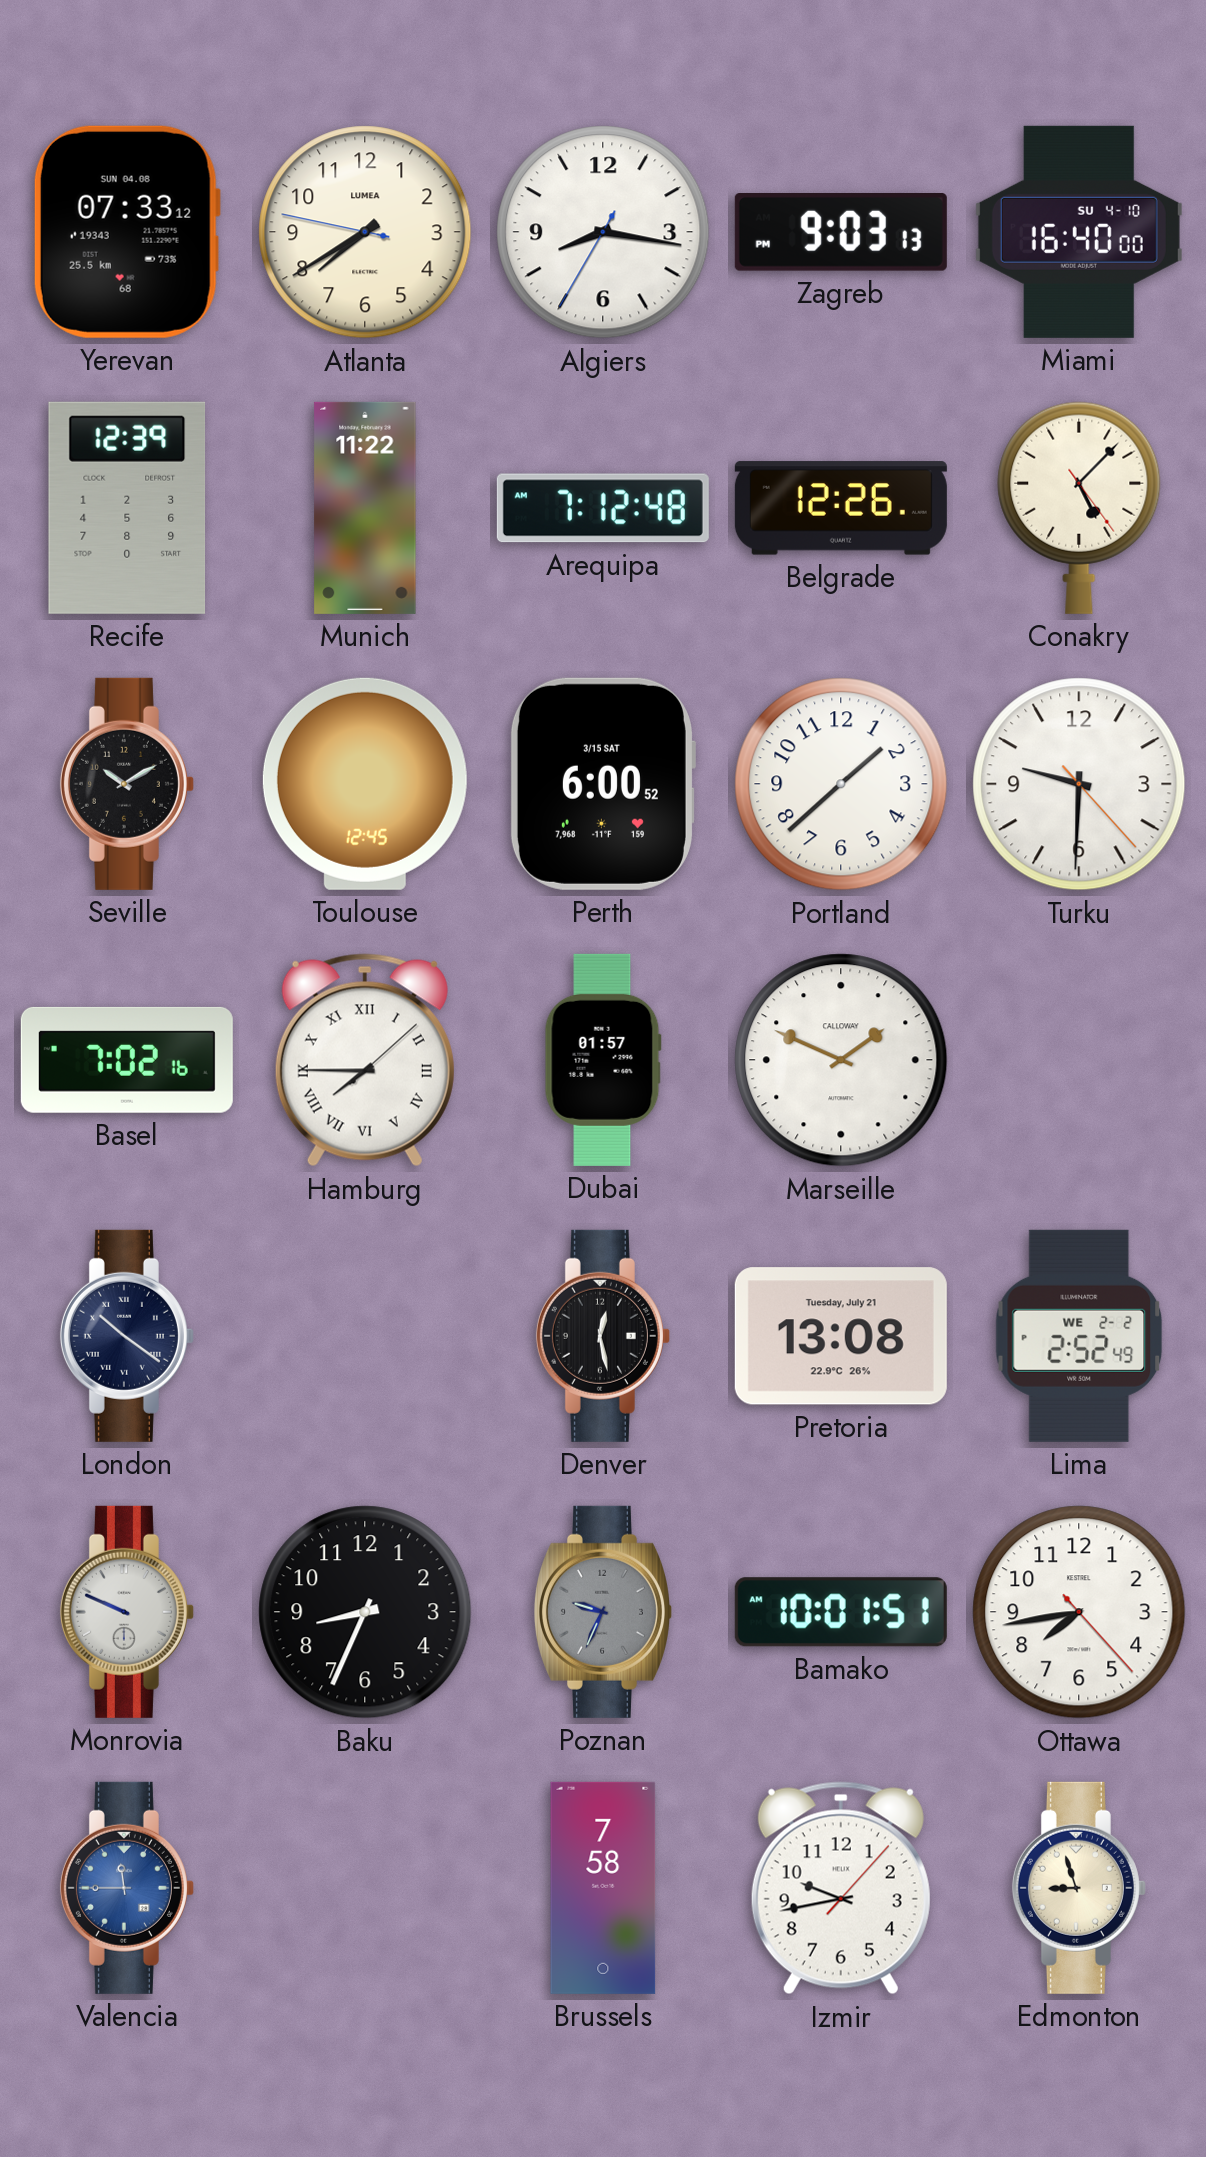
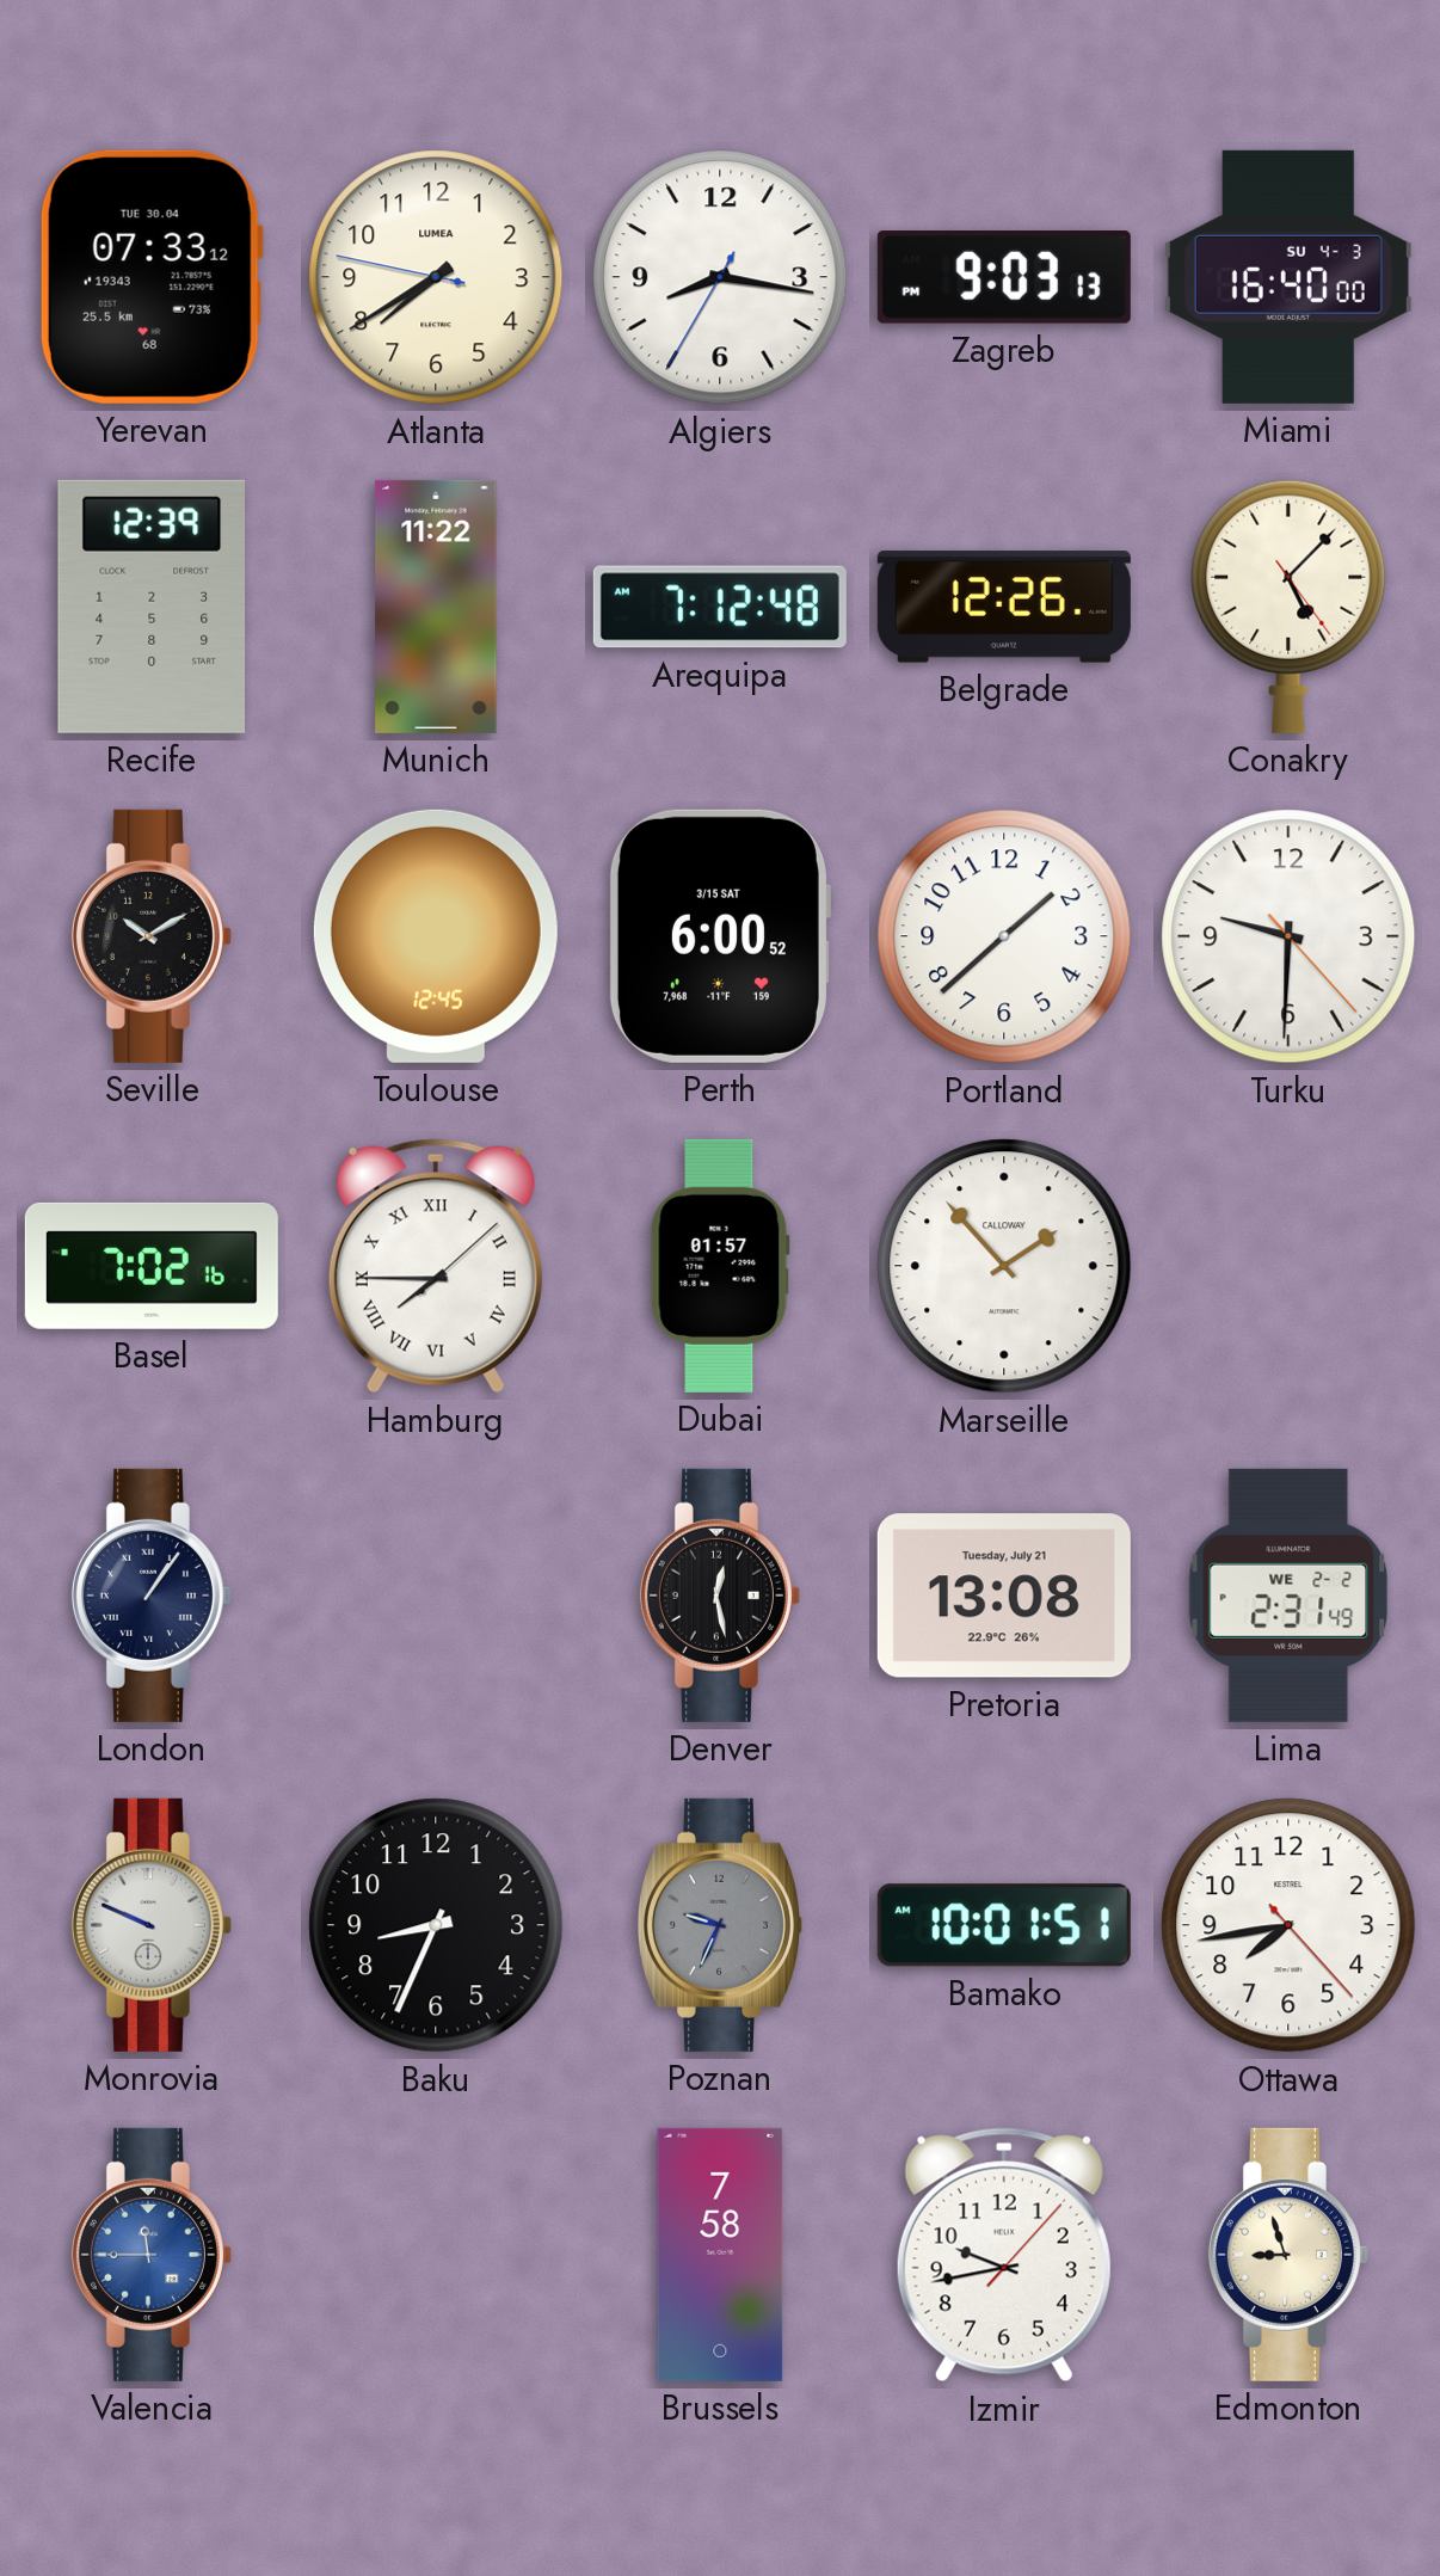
Yerevan date: SUN 04.08 -> TUE 30.04
Miami date: SU 4-10 -> SU 4-3
Marseille: 1:49 -> 1:53
London: 10:21 -> 1:06
Lima: 2:52 -> 2:31
